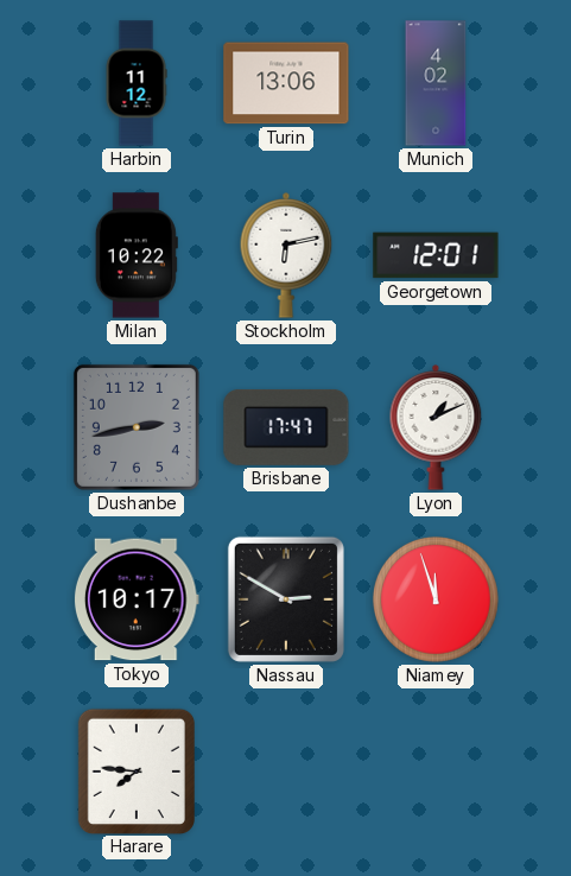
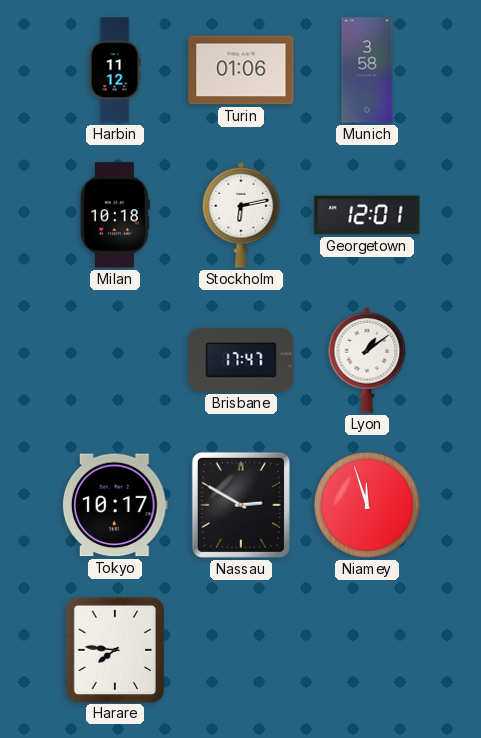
Turin: 13:06 -> 01:06
Munich: 4:02 -> 3:58
Milan: 10:22 -> 10:18
Dushanbe: 2:43 -> none
Lyon: 1:11 -> 1:09
